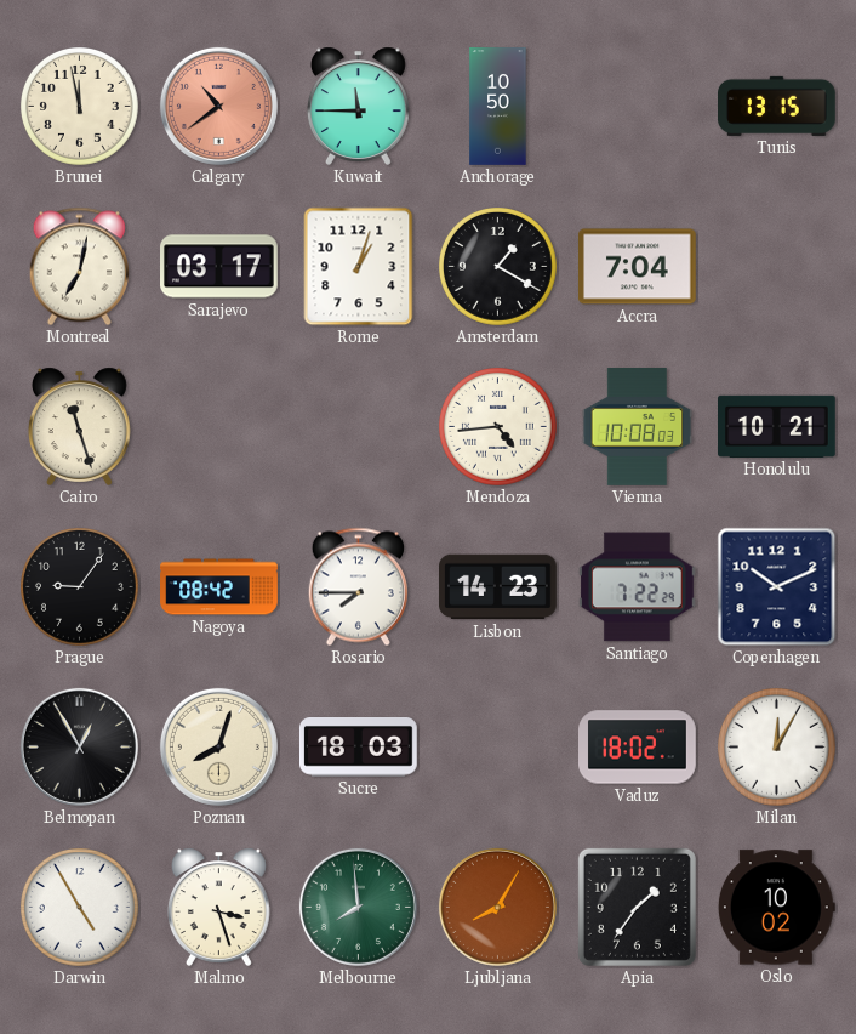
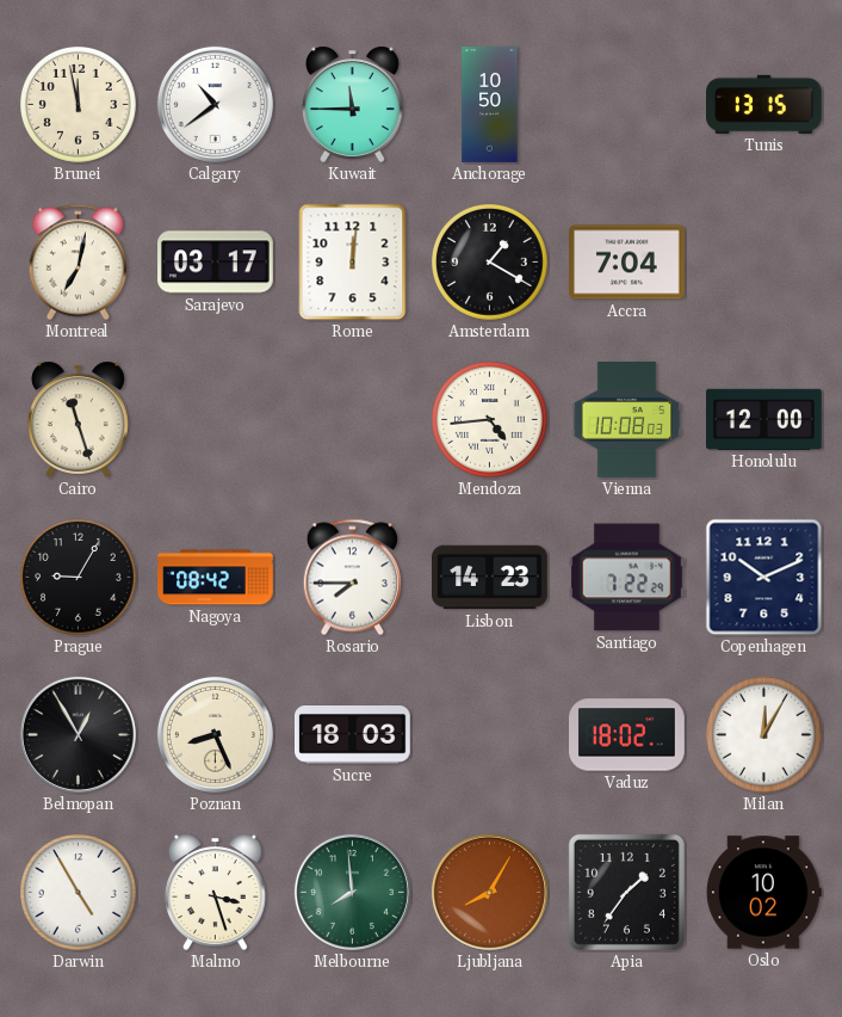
Calgary dial: salmon -> white
Rome: 1:03 -> 12:01
Honolulu: 10:21 -> 12:00
Prague: 9:06 -> 9:05
Poznan: 8:03 -> 8:26
